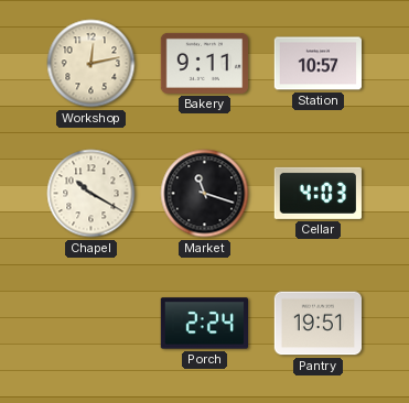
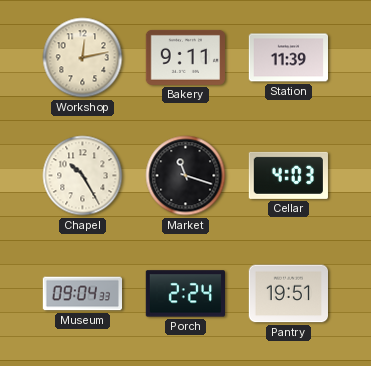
Station: 10:57 -> 11:39
Chapel: 10:20 -> 10:25
Museum: none -> 09:04
